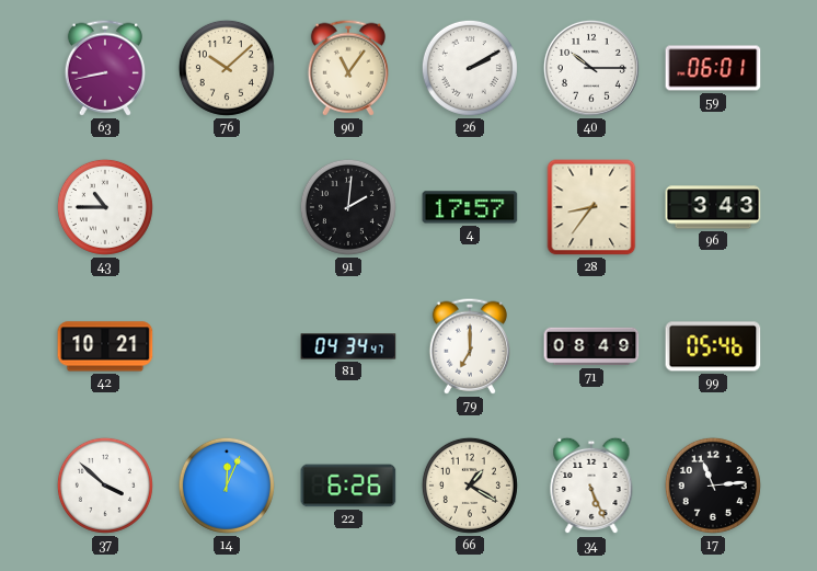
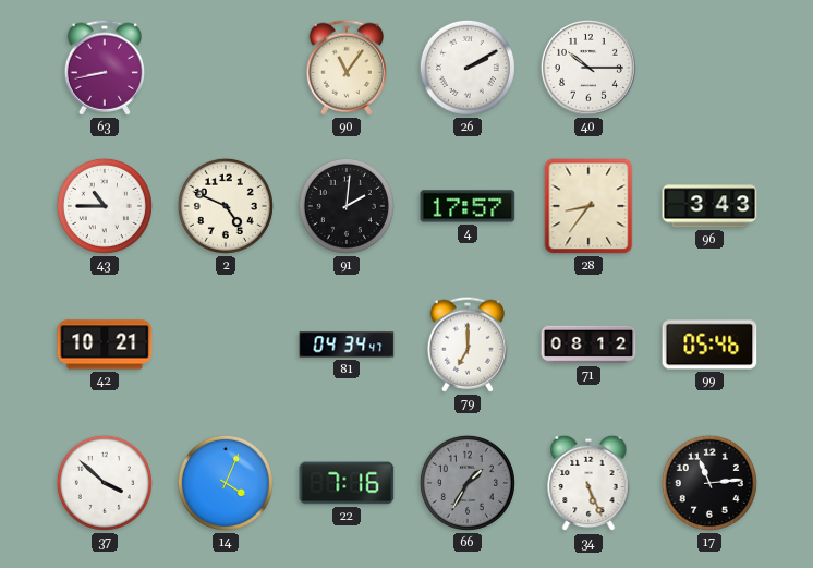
76: 10:08 -> none
59: 06:01 -> none
2: none -> 4:49
71: 08:49 -> 08:12
14: 12:04 -> 4:04
22: 6:26 -> 7:16
66: 1:20 -> 1:35
66 dial: cream -> grey
